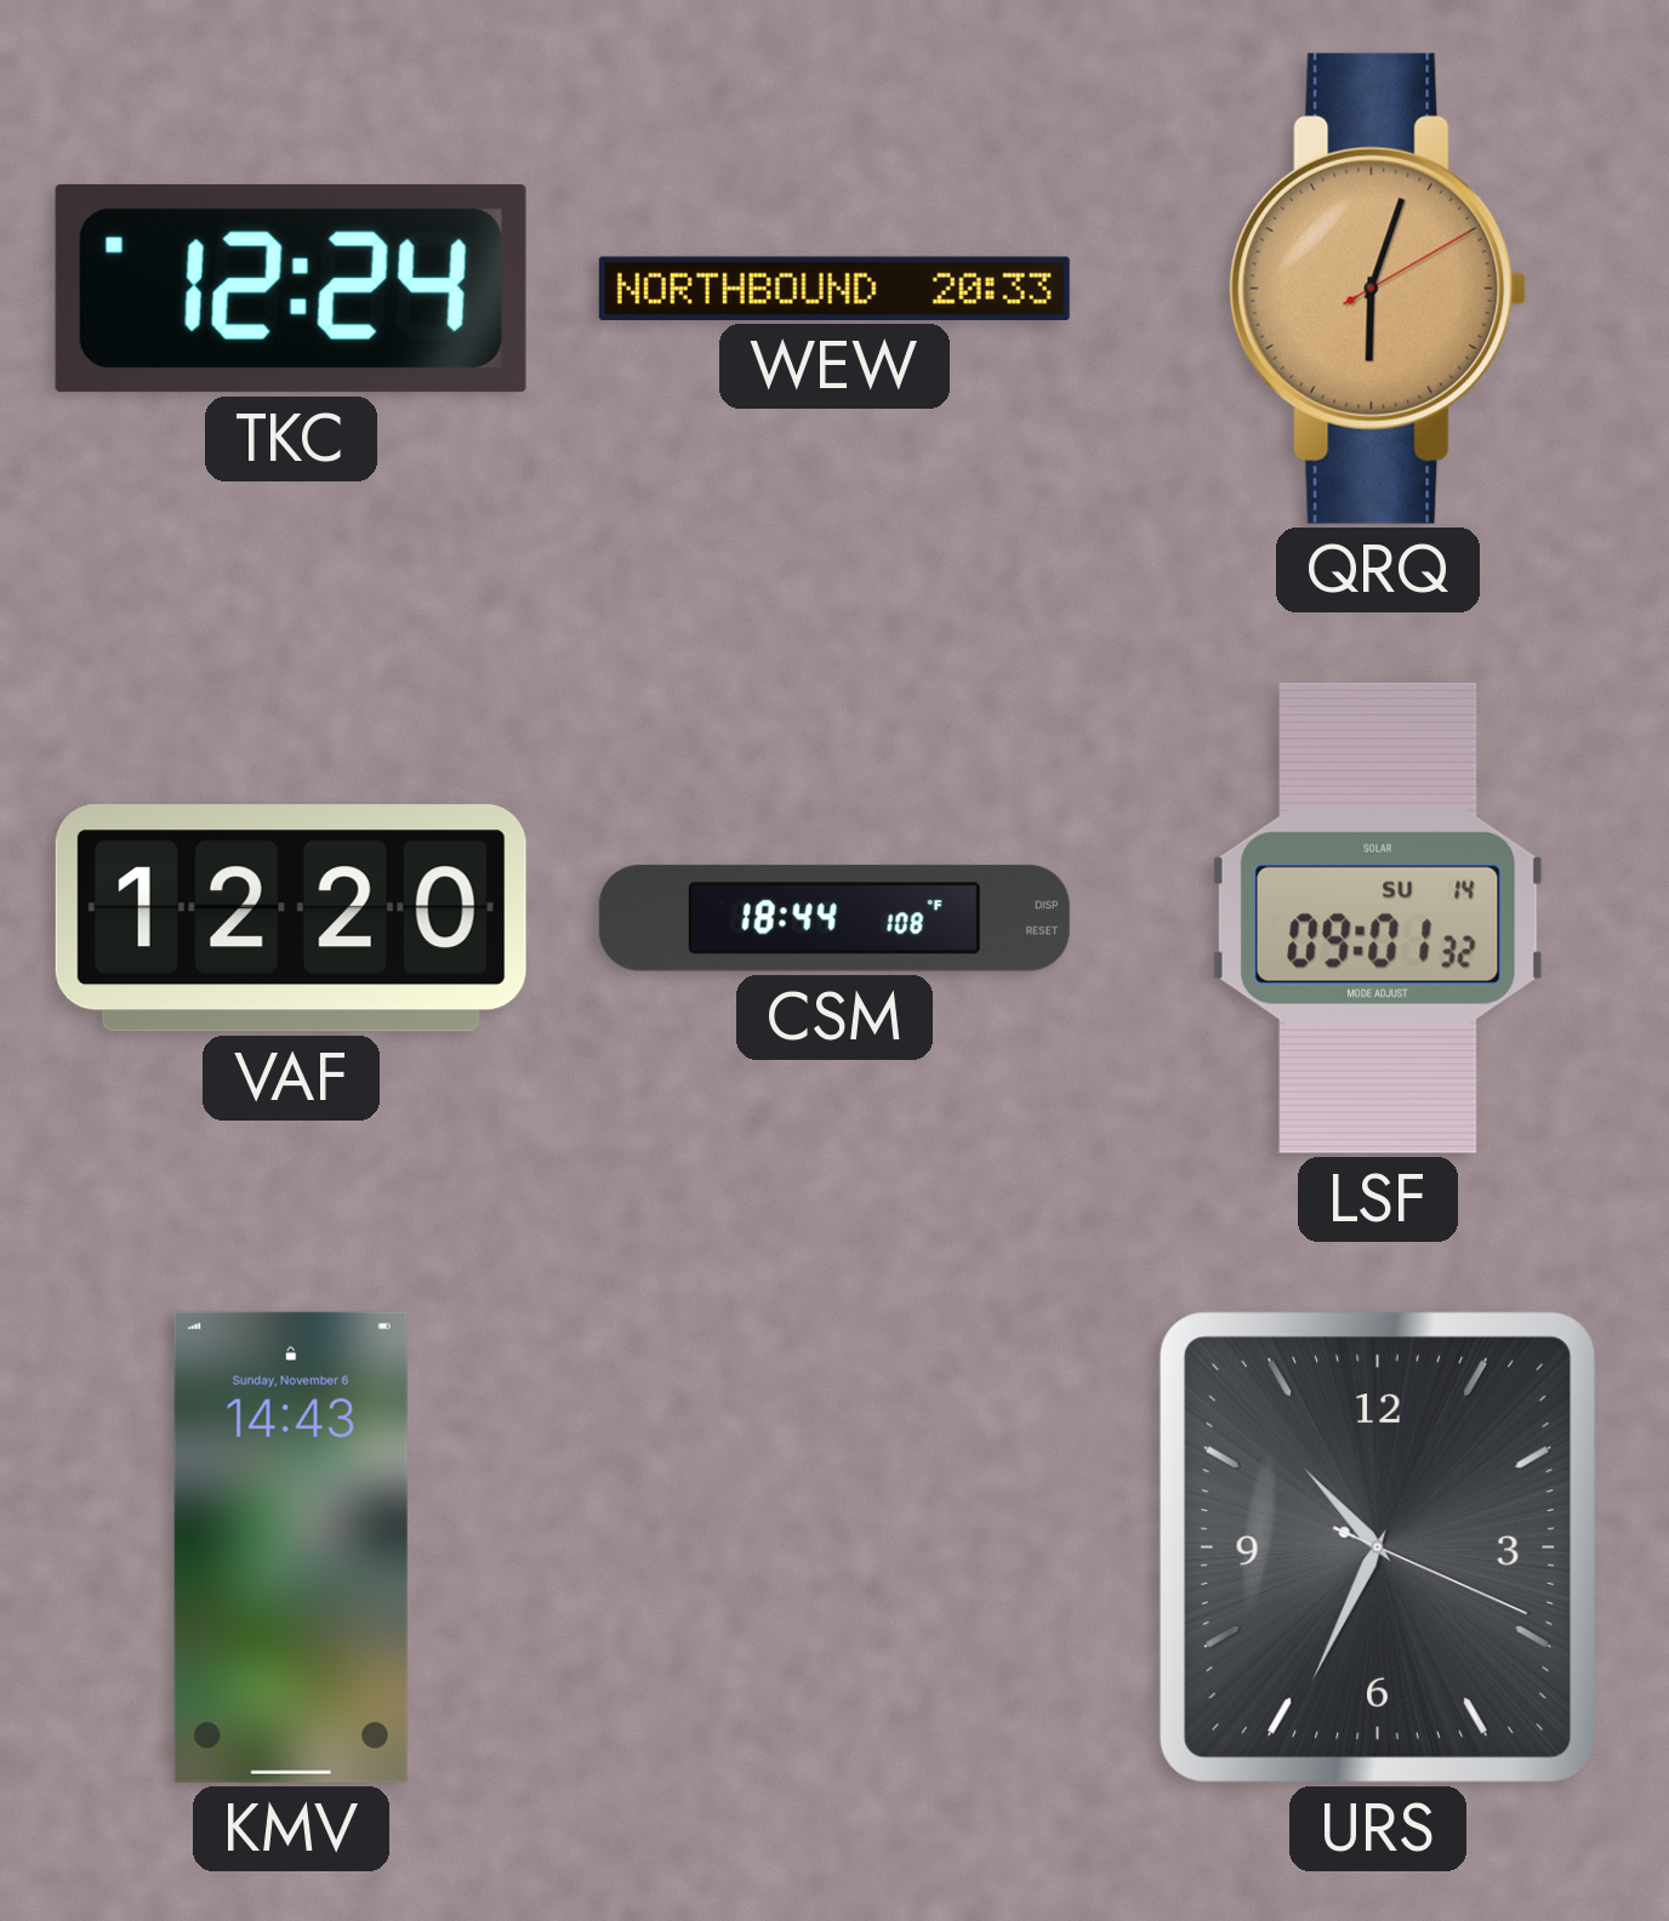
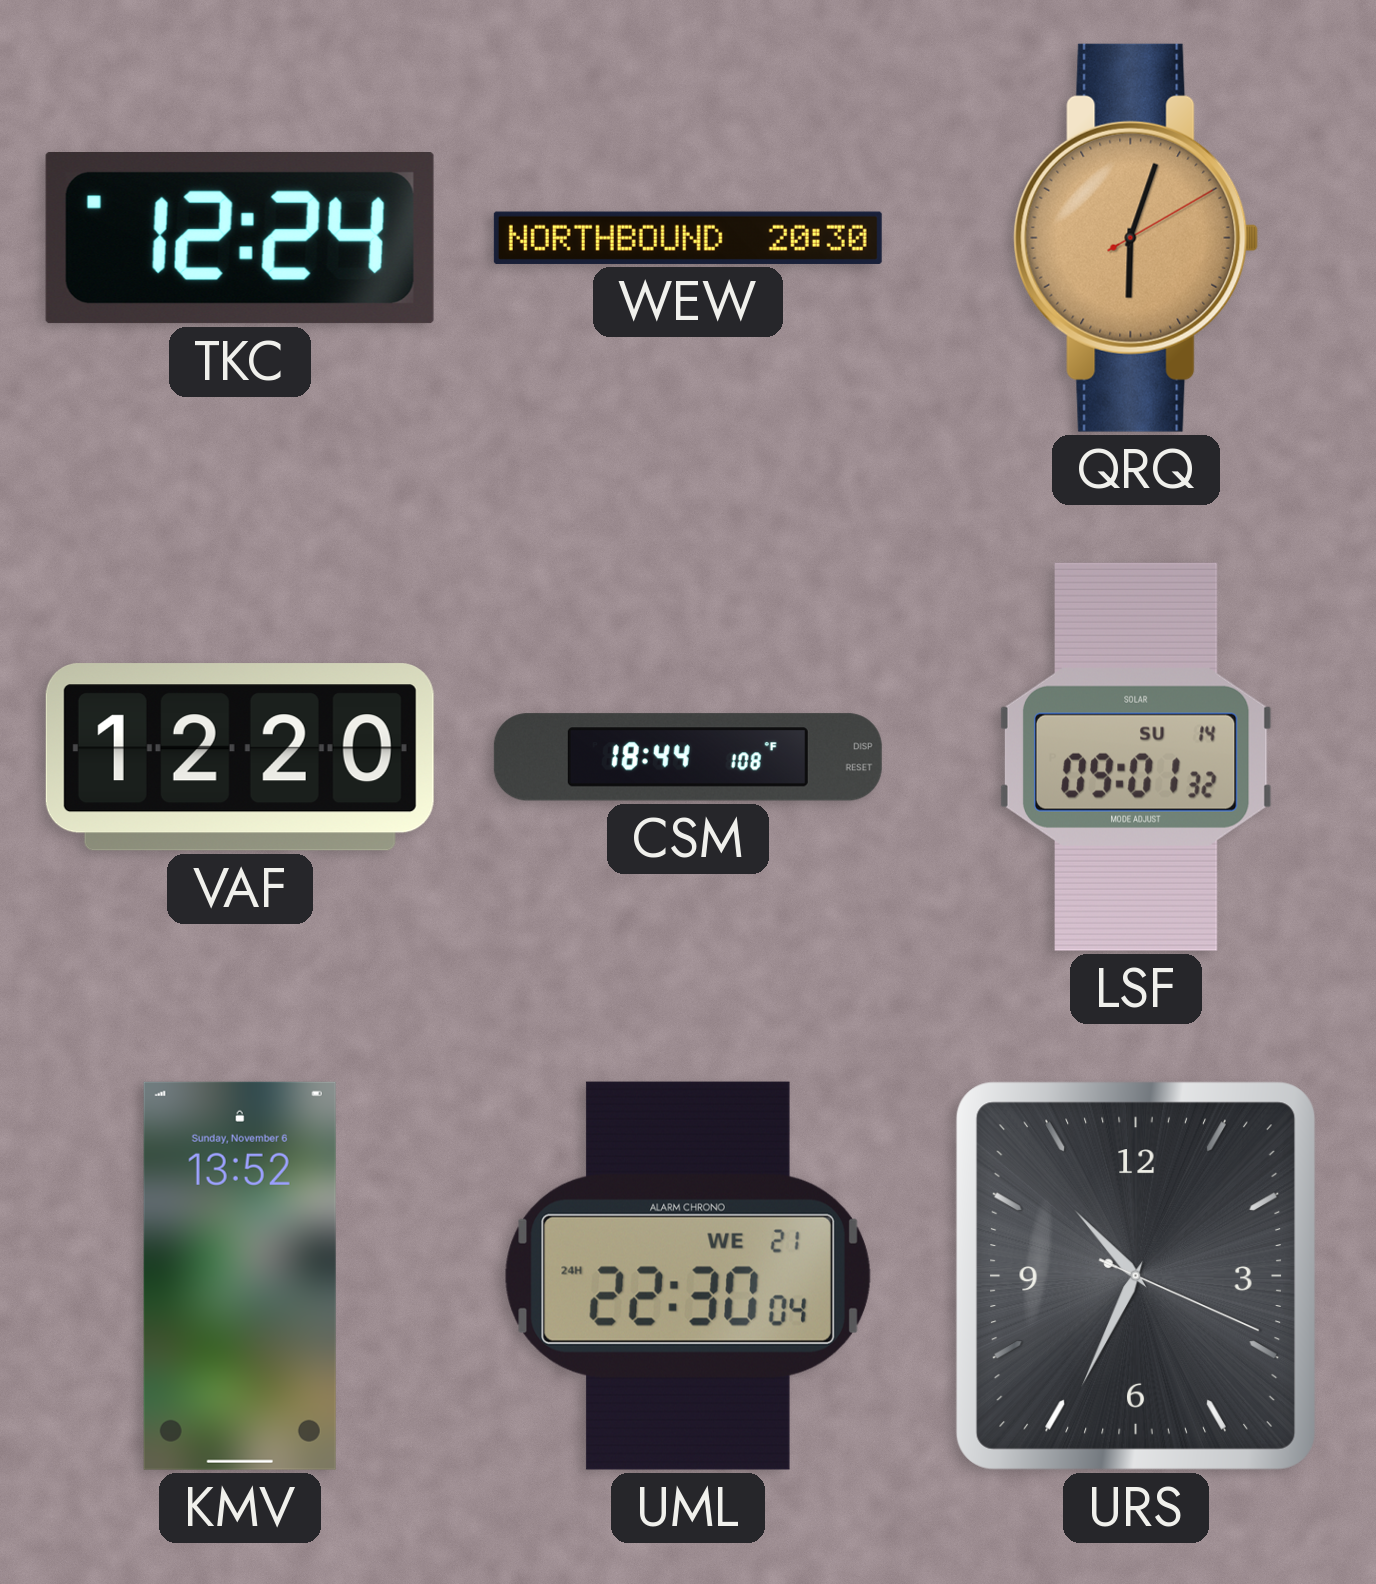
WEW: 20:33 -> 20:30
KMV: 14:43 -> 13:52
UML: none -> 22:30
